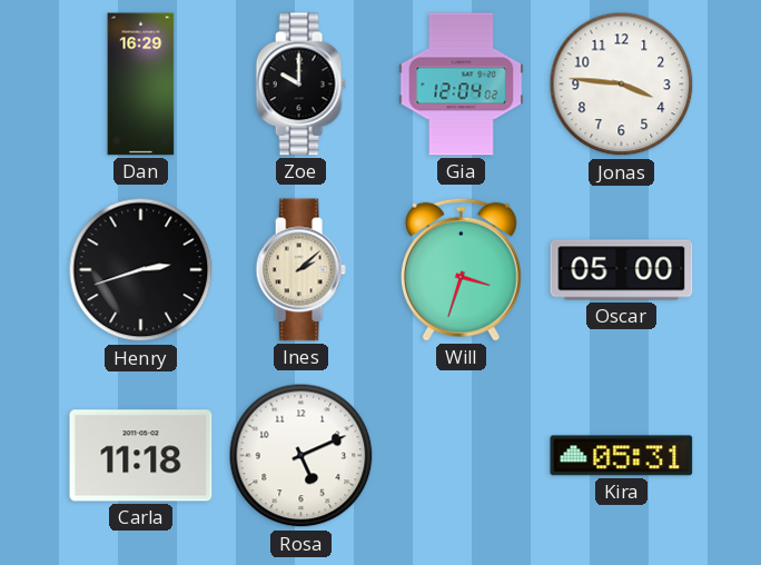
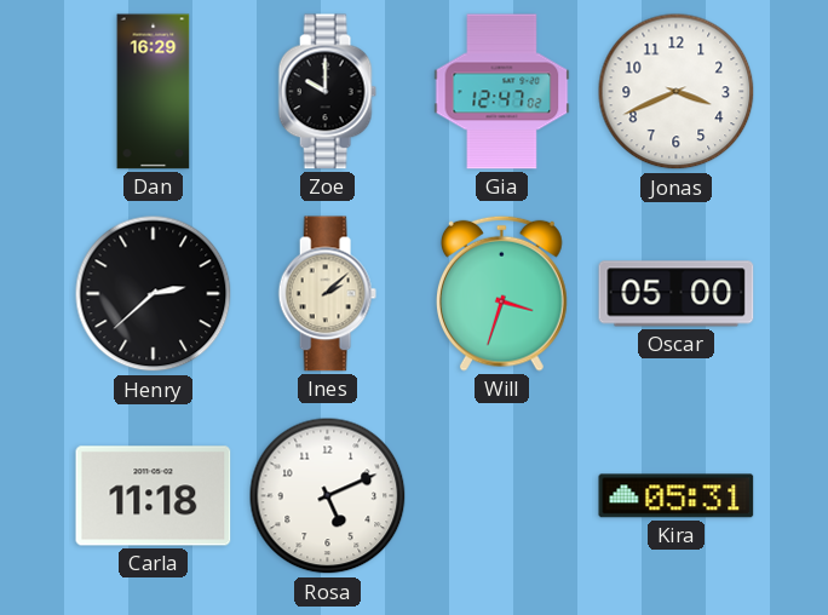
Gia: 12:04 -> 12:47
Jonas: 3:46 -> 3:41
Henry: 2:42 -> 2:38
